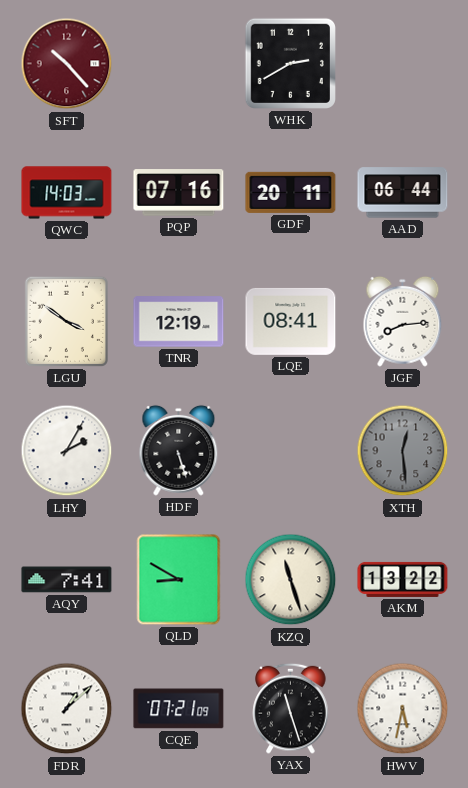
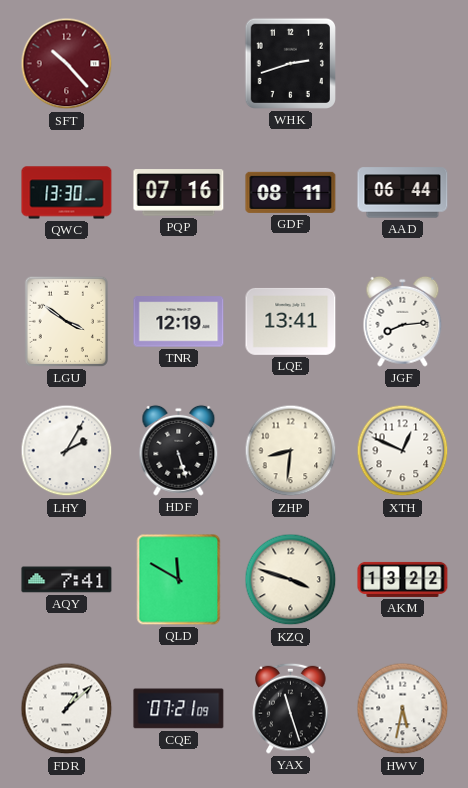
WHK: 2:40 -> 2:42
QWC: 14:03 -> 13:30
GDF: 20:11 -> 08:11
LQE: 08:41 -> 13:41
ZHP: none -> 8:31
XTH: 12:29 -> 12:49
XTH dial: grey -> white
QLD: 8:50 -> 11:50
KZQ: 11:27 -> 3:48
